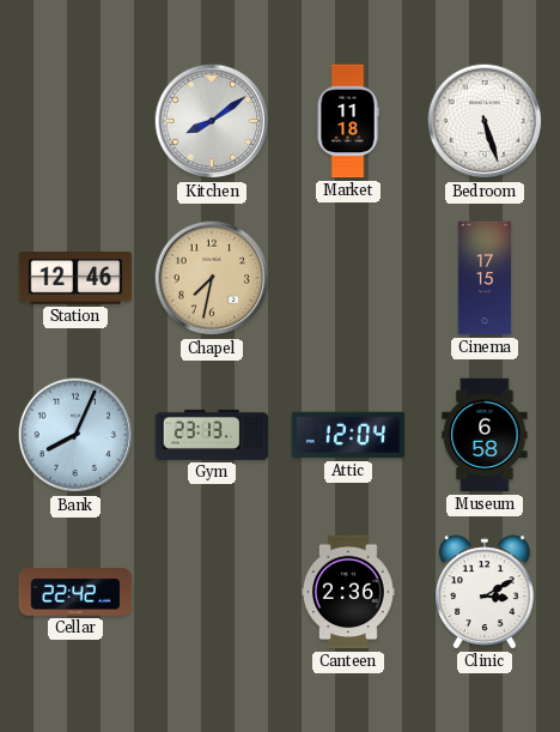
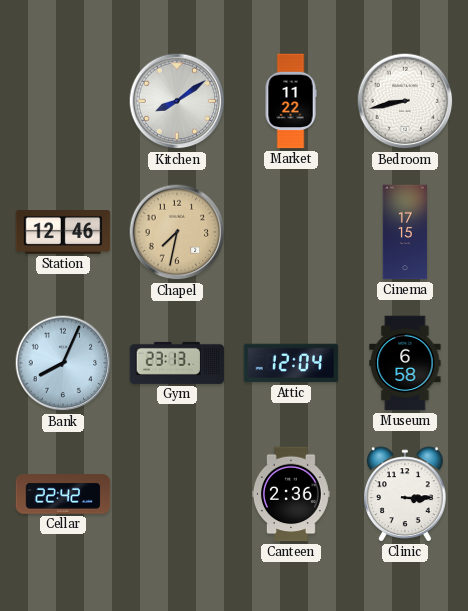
Market: 11:18 -> 11:22
Bedroom: 5:27 -> 8:43
Clinic: 3:10 -> 3:15
